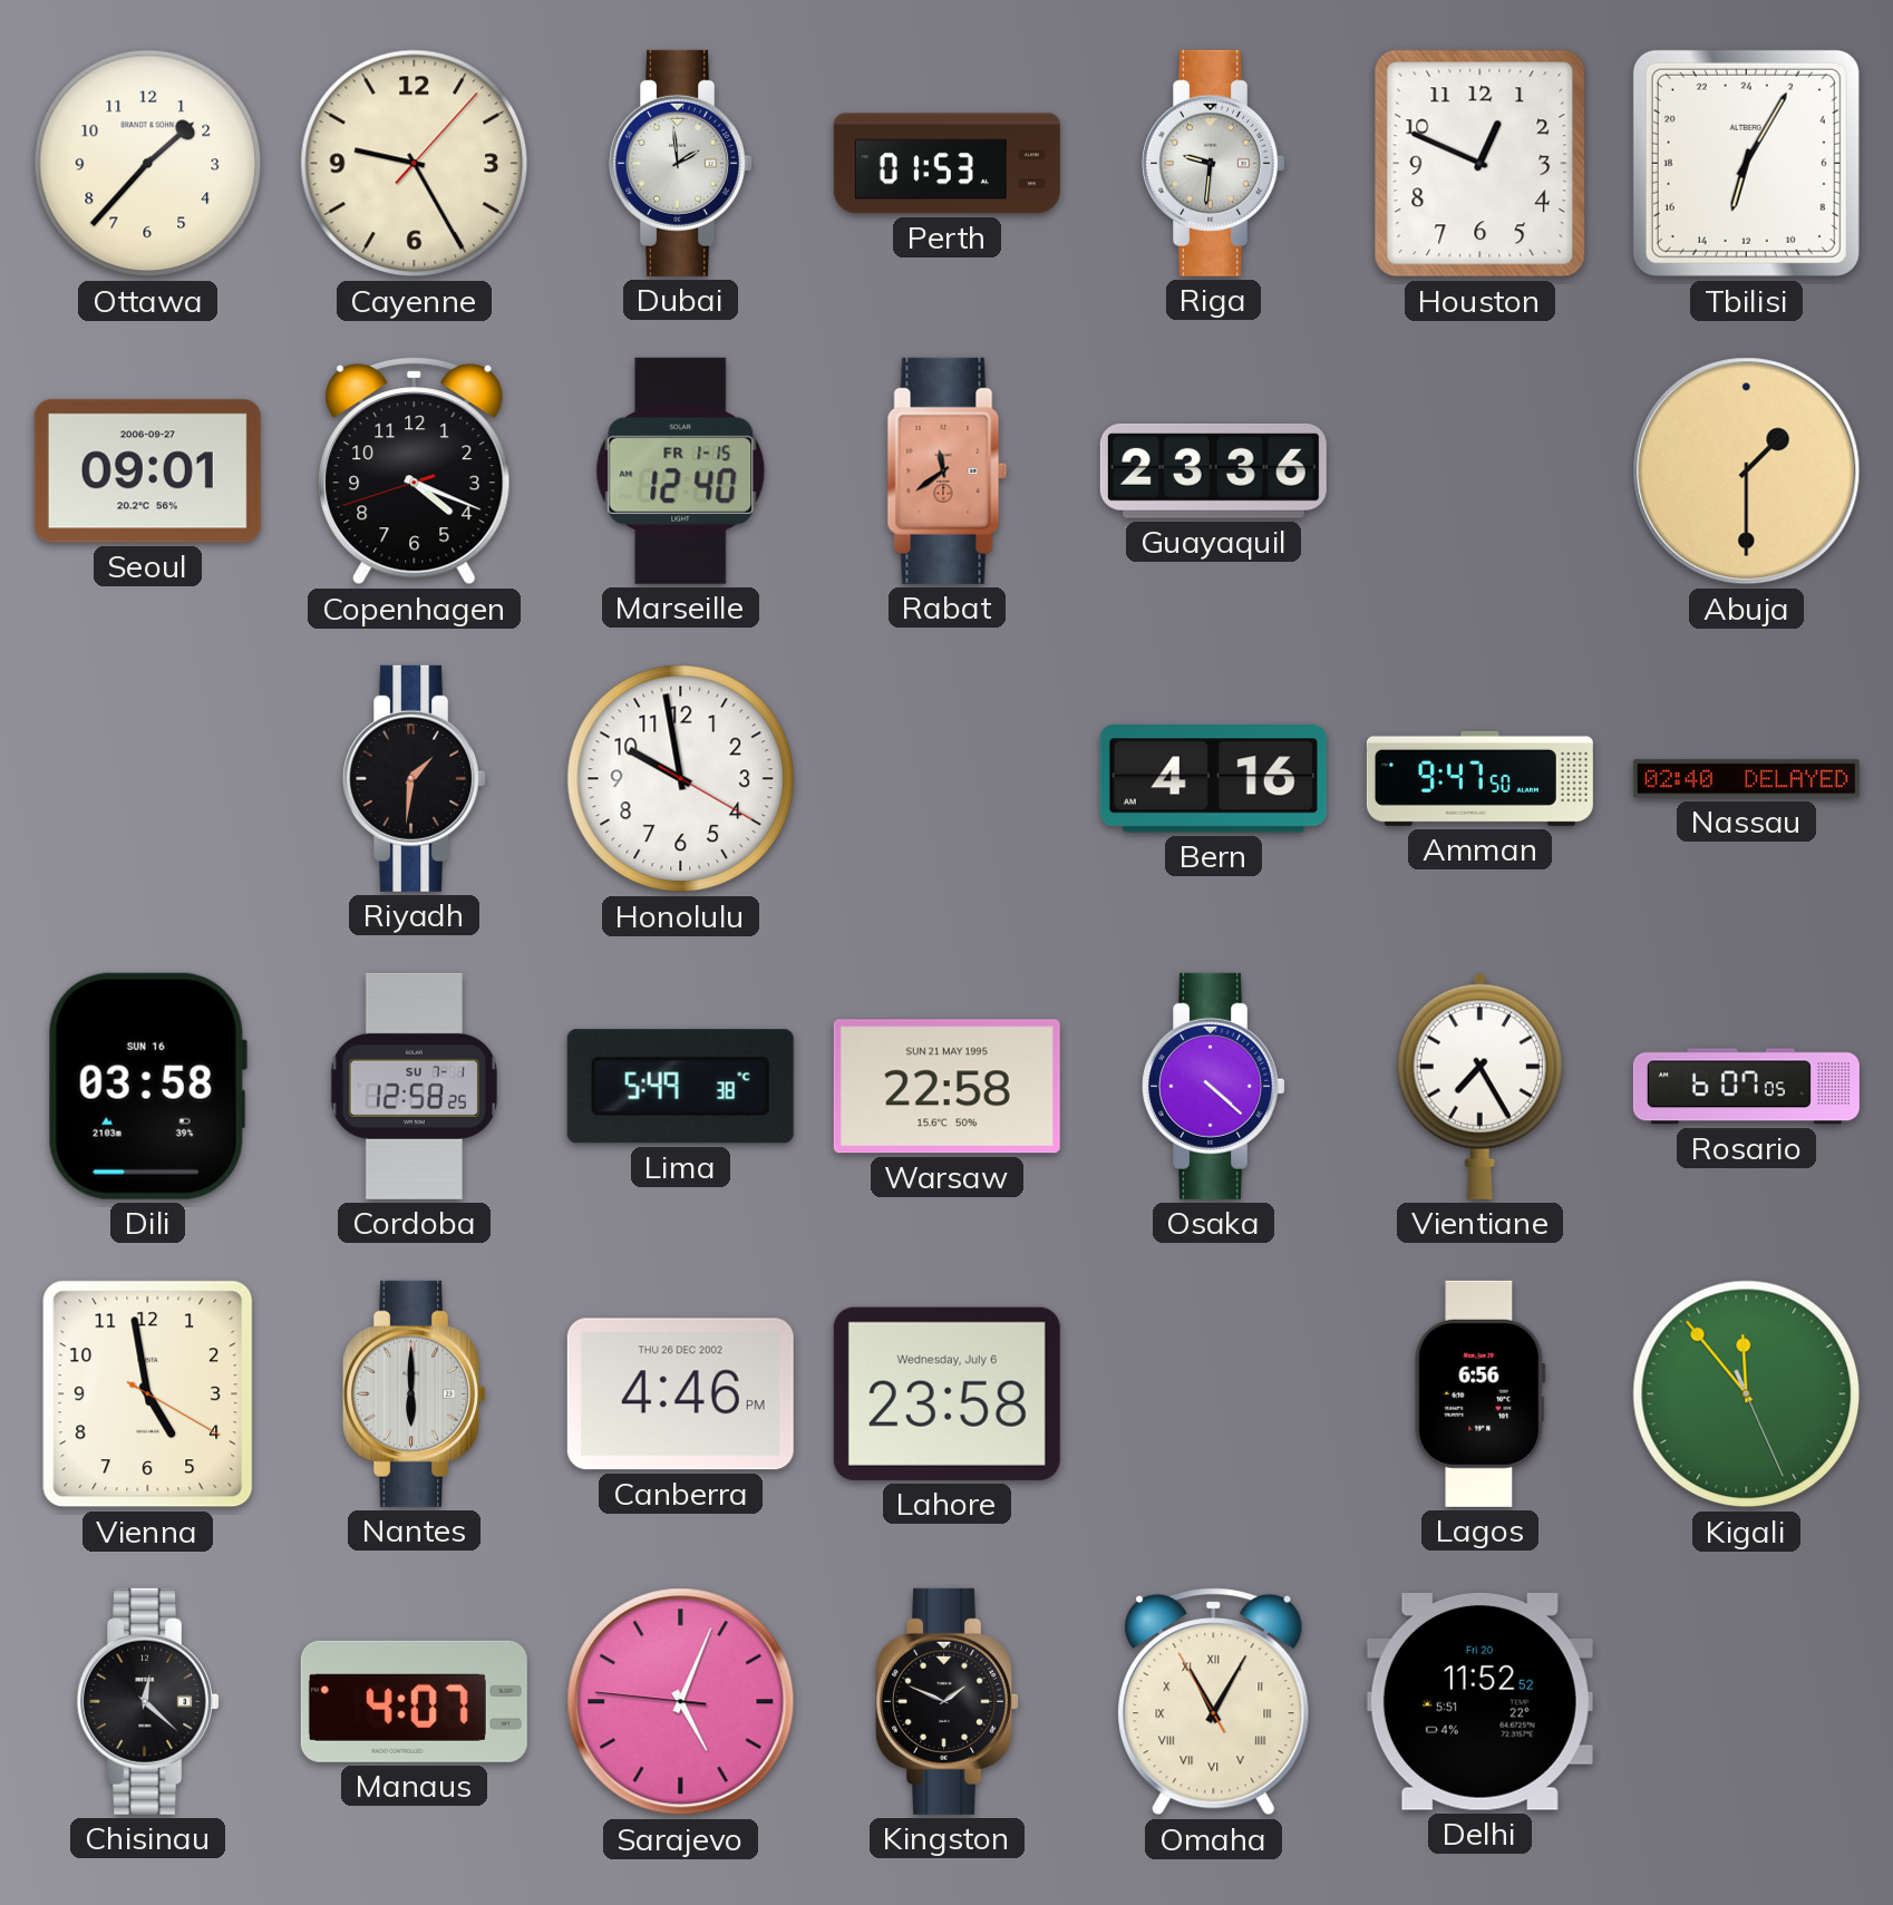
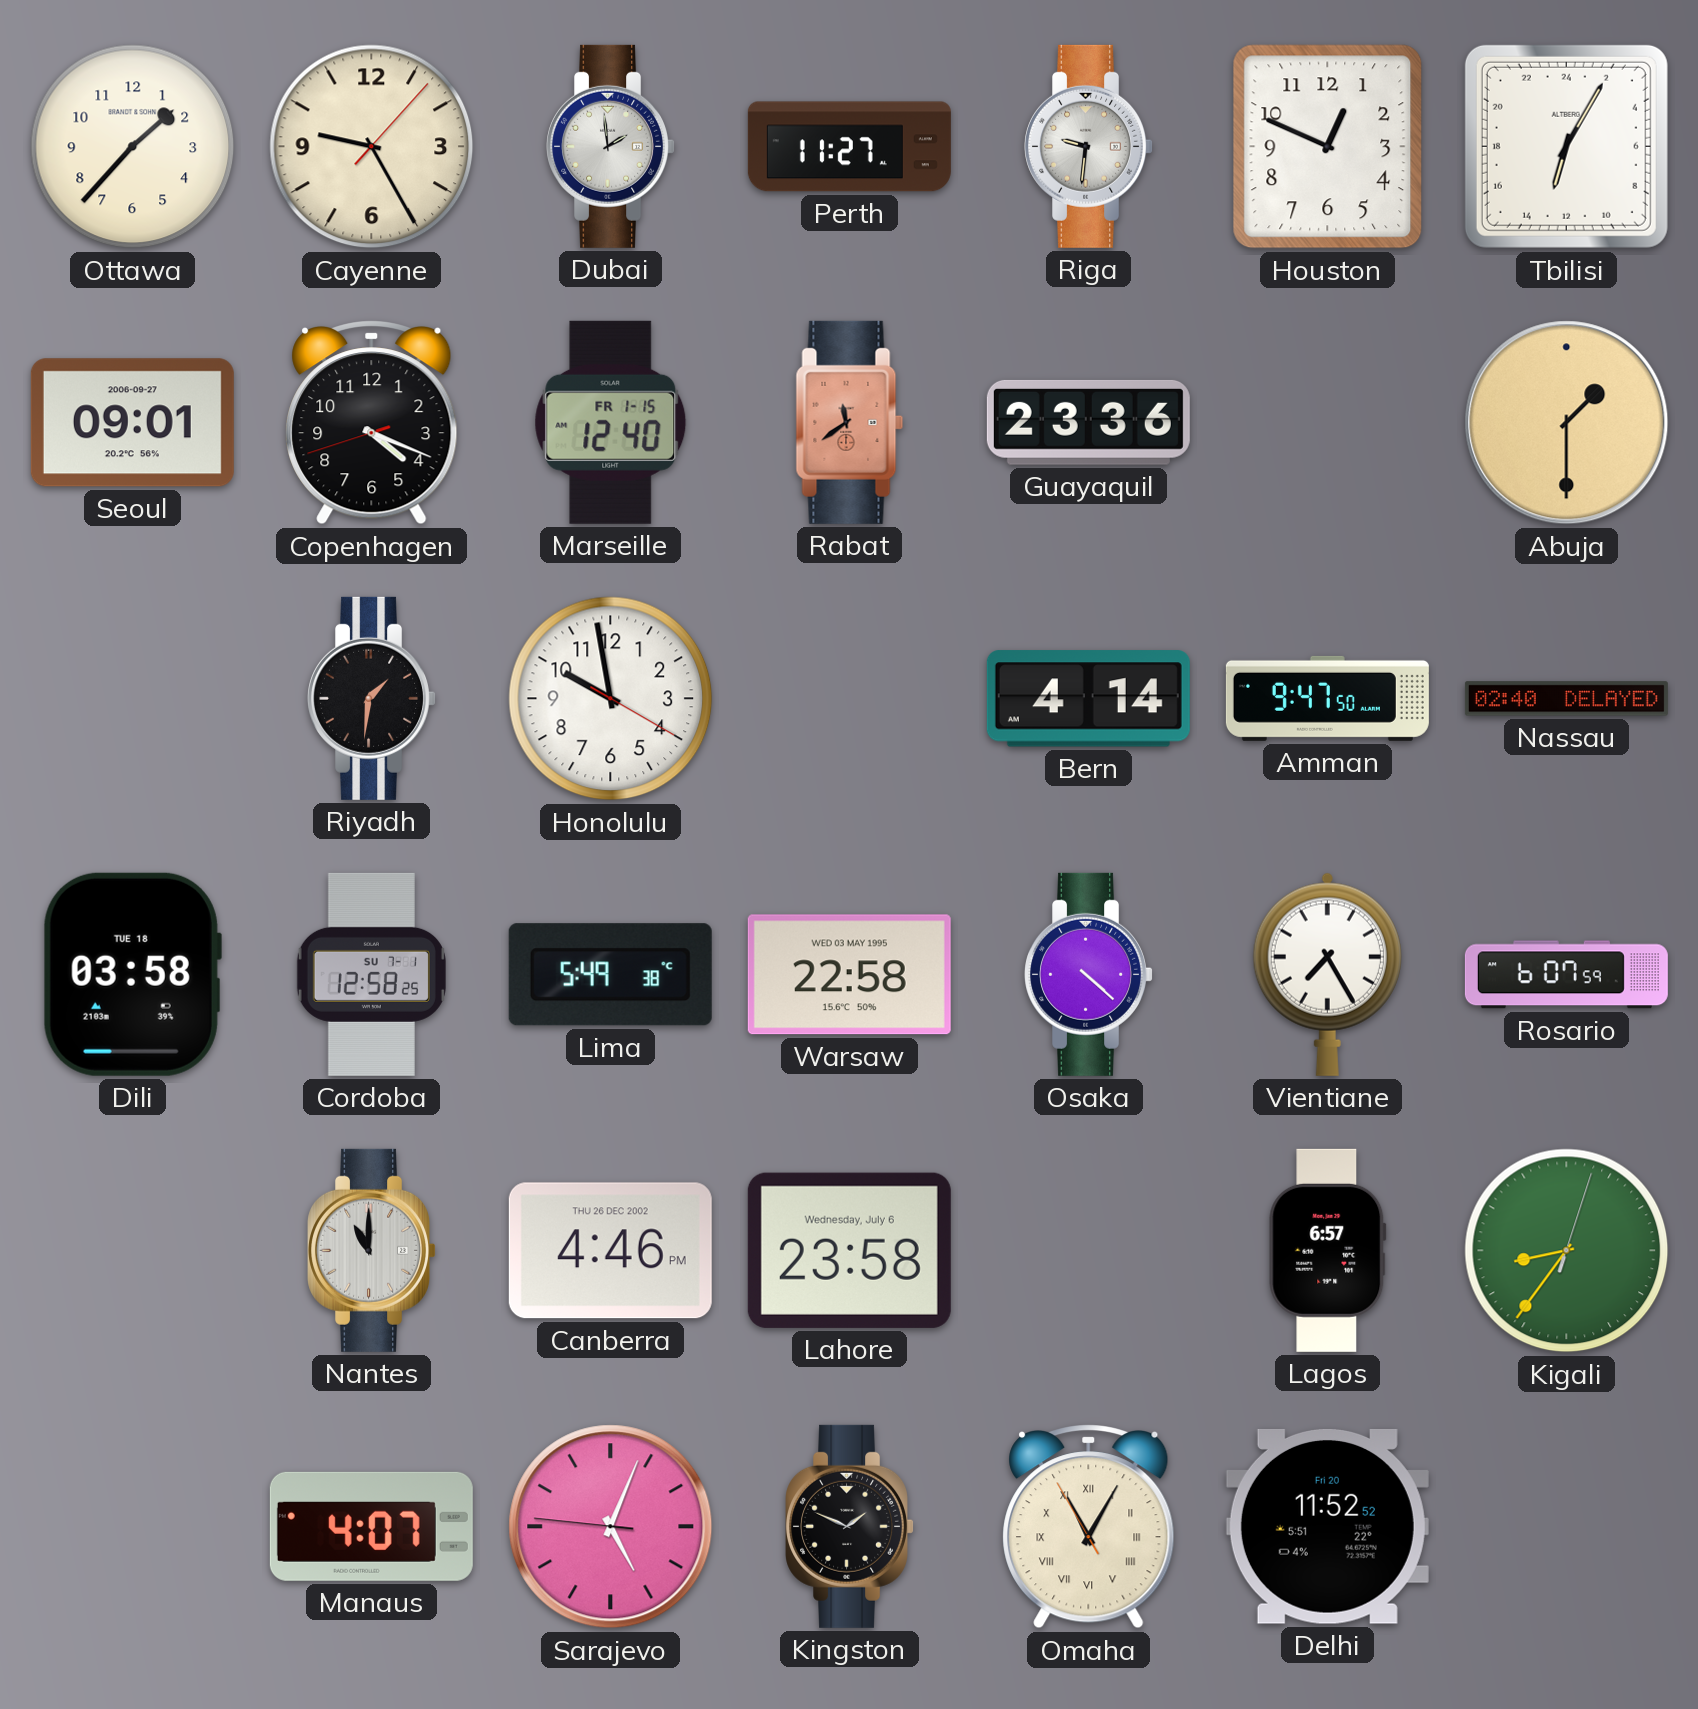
Perth: 01:53 -> 11:27
Bern: 4:16 -> 4:14
Dili date: SUN 16 -> TUE 18
Warsaw date: SUN 21 MAY 1995 -> WED 03 MAY 1995
Rosario: 6:07:05 -> 6:07:59
Vienna: 4:58 -> none
Nantes: 6:00 -> 11:00
Lagos: 6:56 -> 6:57
Kigali: 11:53 -> 8:36
Chisinau: 12:22 -> none
